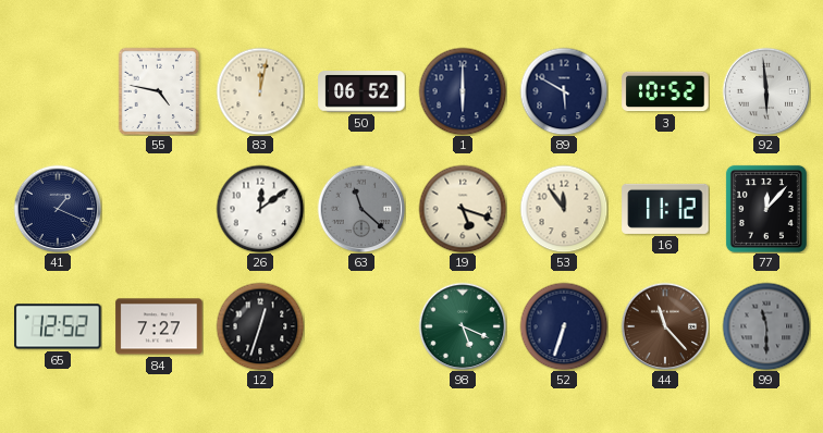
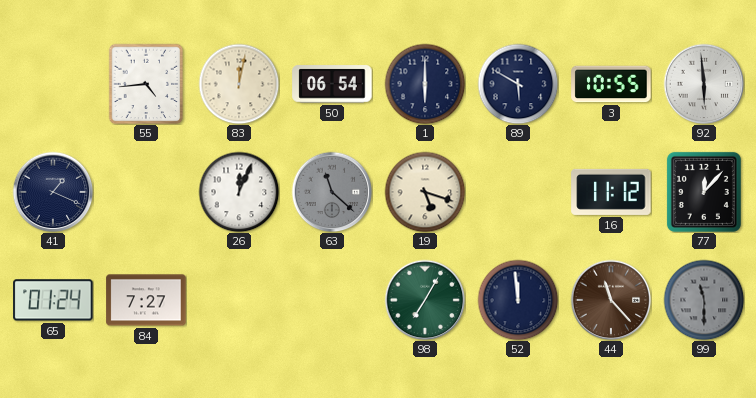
55: 4:47 -> 4:44
50: 06:52 -> 06:54
3: 10:52 -> 10:55
26: 12:09 -> 12:04
53: 11:54 -> none
65: 12:52 -> 01:24
12: 12:33 -> none
98: 5:19 -> 7:05
52: 6:33 -> 11:59
